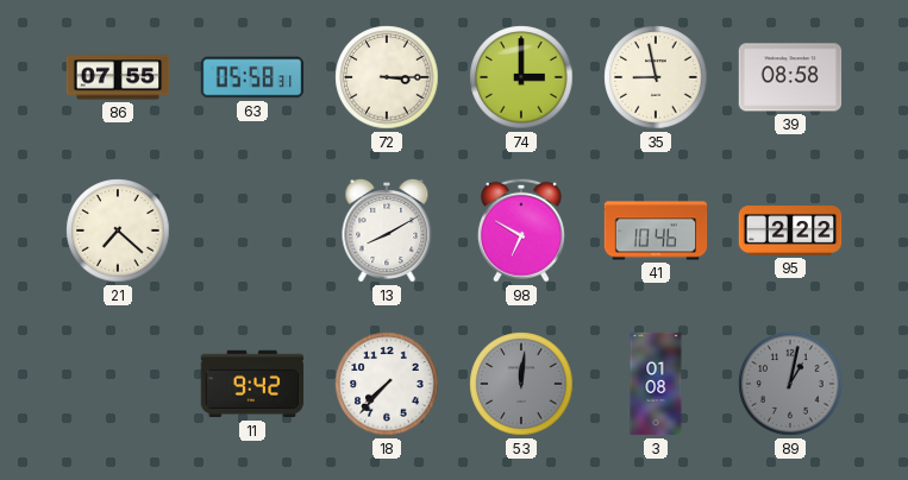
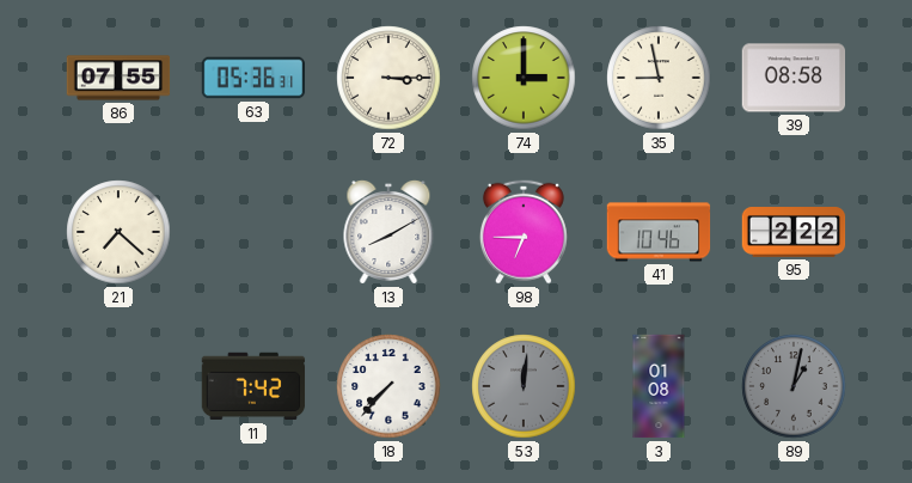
63: 05:58 -> 05:36
98: 6:50 -> 6:45
11: 9:42 -> 7:42
